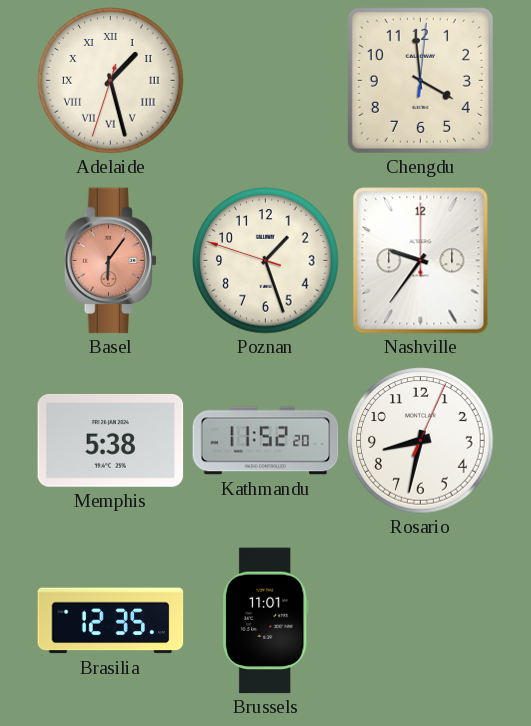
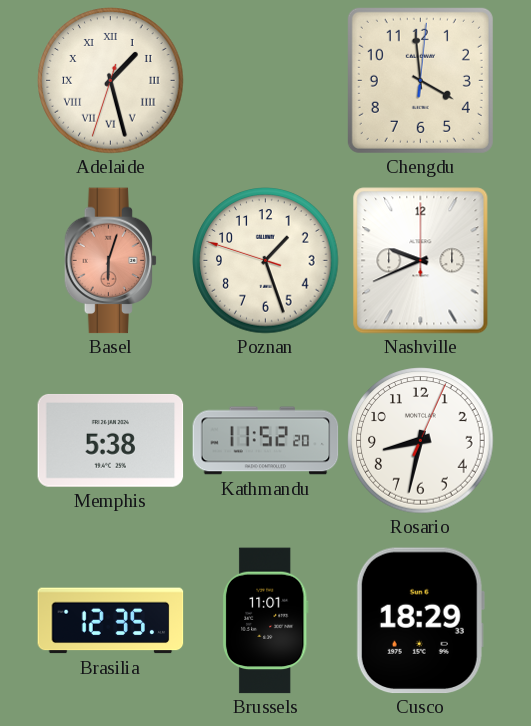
Basel: 6:06 -> 6:03
Nashville: 9:36 -> 9:41
Cusco: none -> 18:29
